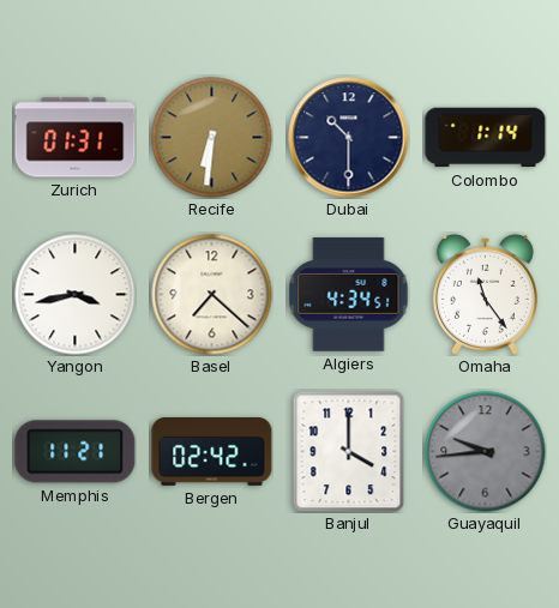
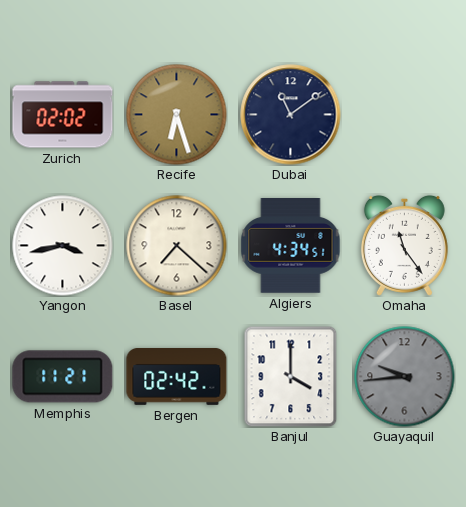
Zurich: 01:31 -> 02:02
Recife: 6:31 -> 6:27
Dubai: 10:30 -> 11:09
Colombo: 1:14 -> none
